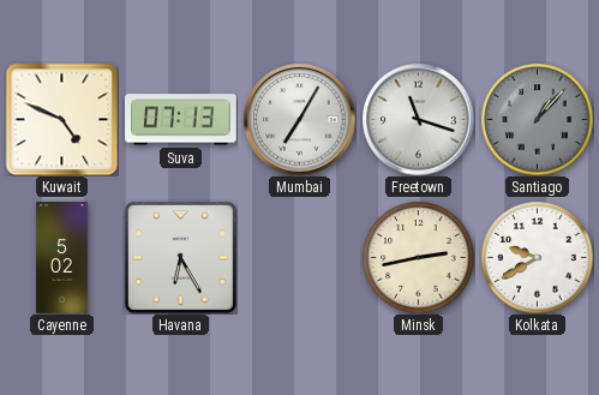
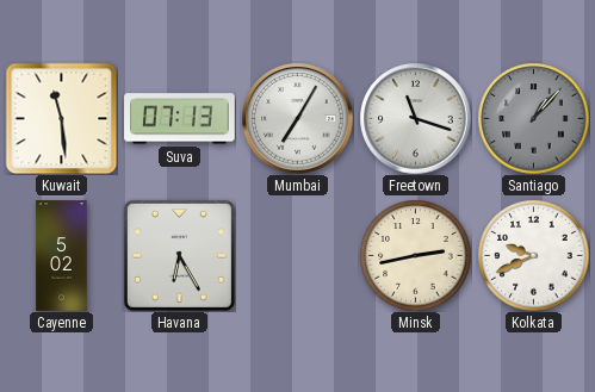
Kuwait: 4:49 -> 11:29
Kolkata: 9:40 -> 9:41
